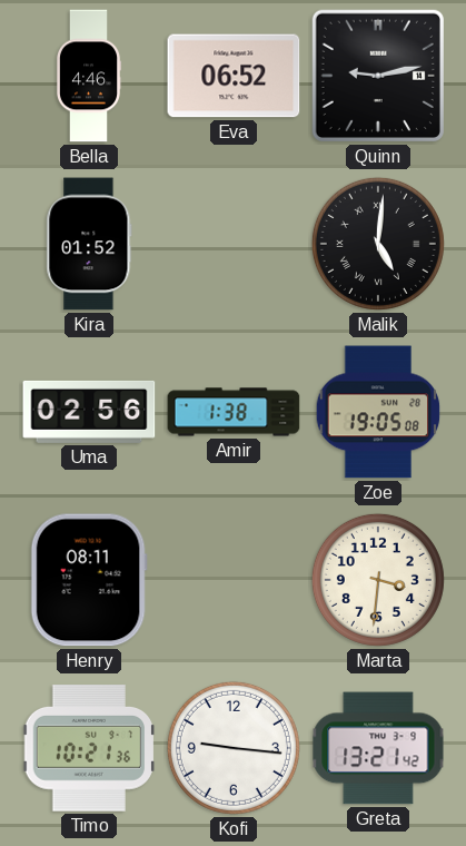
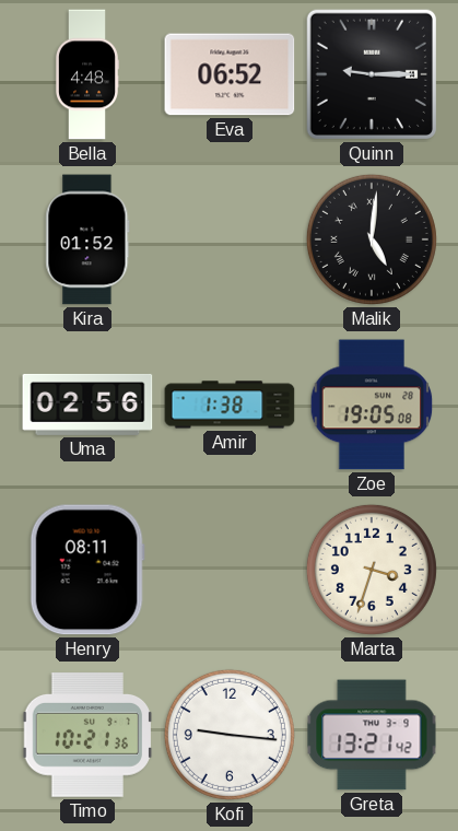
Bella: 4:46 -> 4:48
Quinn: 9:13 -> 9:15
Marta: 3:31 -> 3:33
